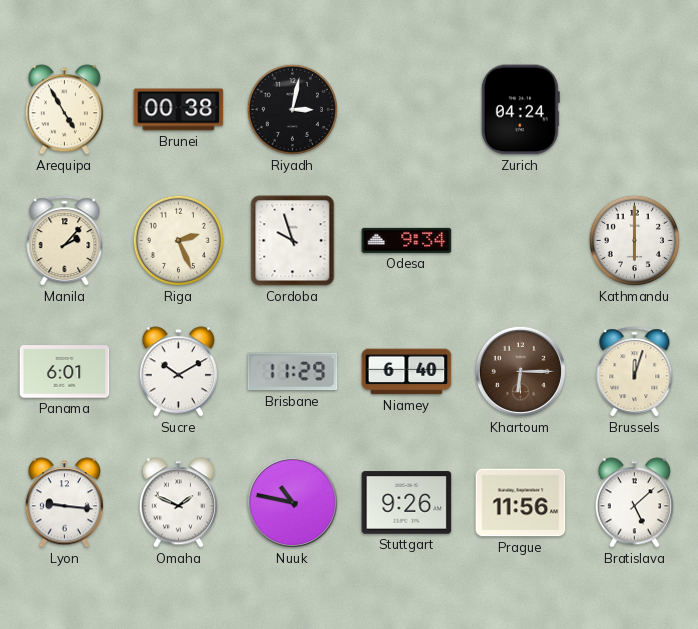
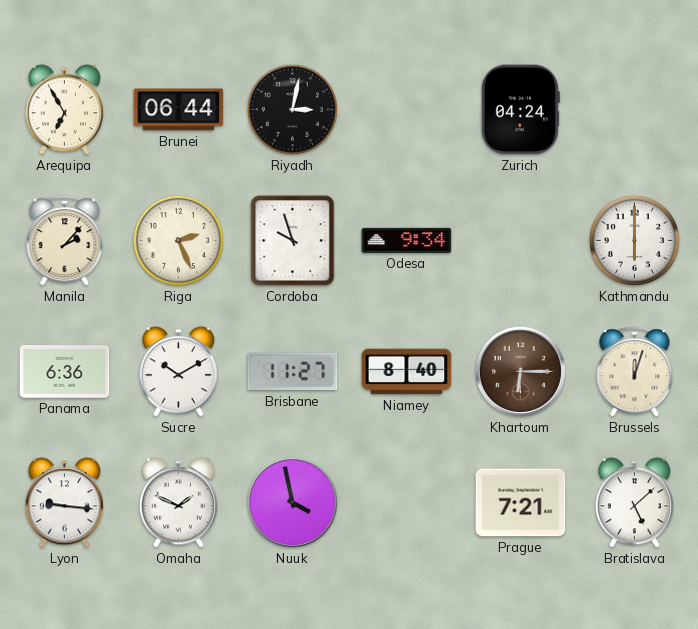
Arequipa: 4:55 -> 6:55
Brunei: 00:38 -> 06:44
Panama: 6:01 -> 6:36
Brisbane: 11:29 -> 11:27
Niamey: 6:40 -> 8:40
Nuuk: 10:47 -> 3:58
Stuttgart: 9:26 -> none
Prague: 11:56 -> 7:21
